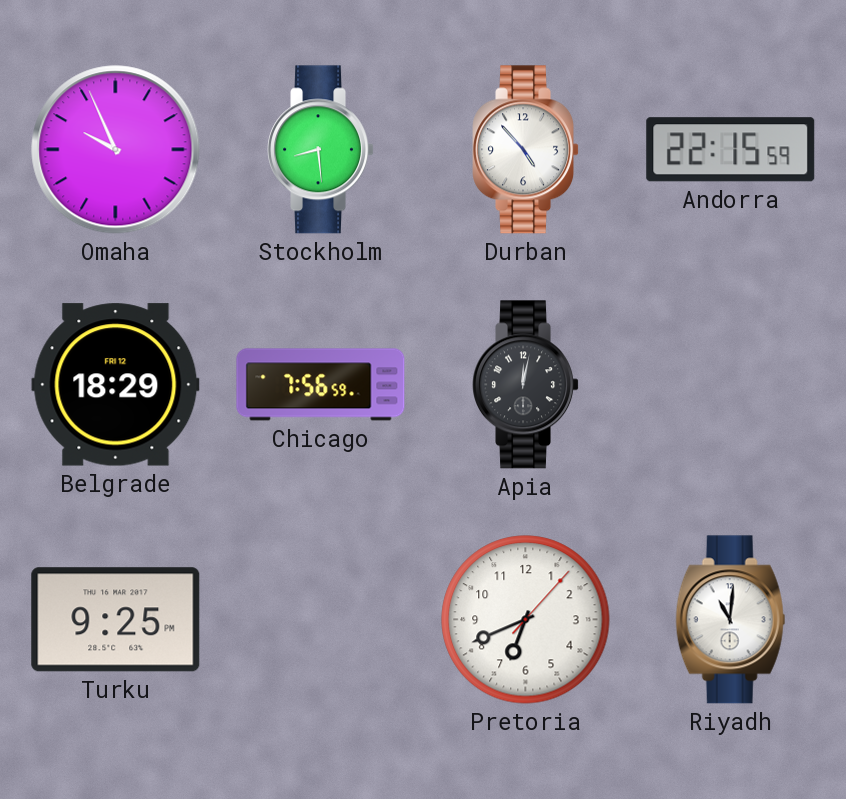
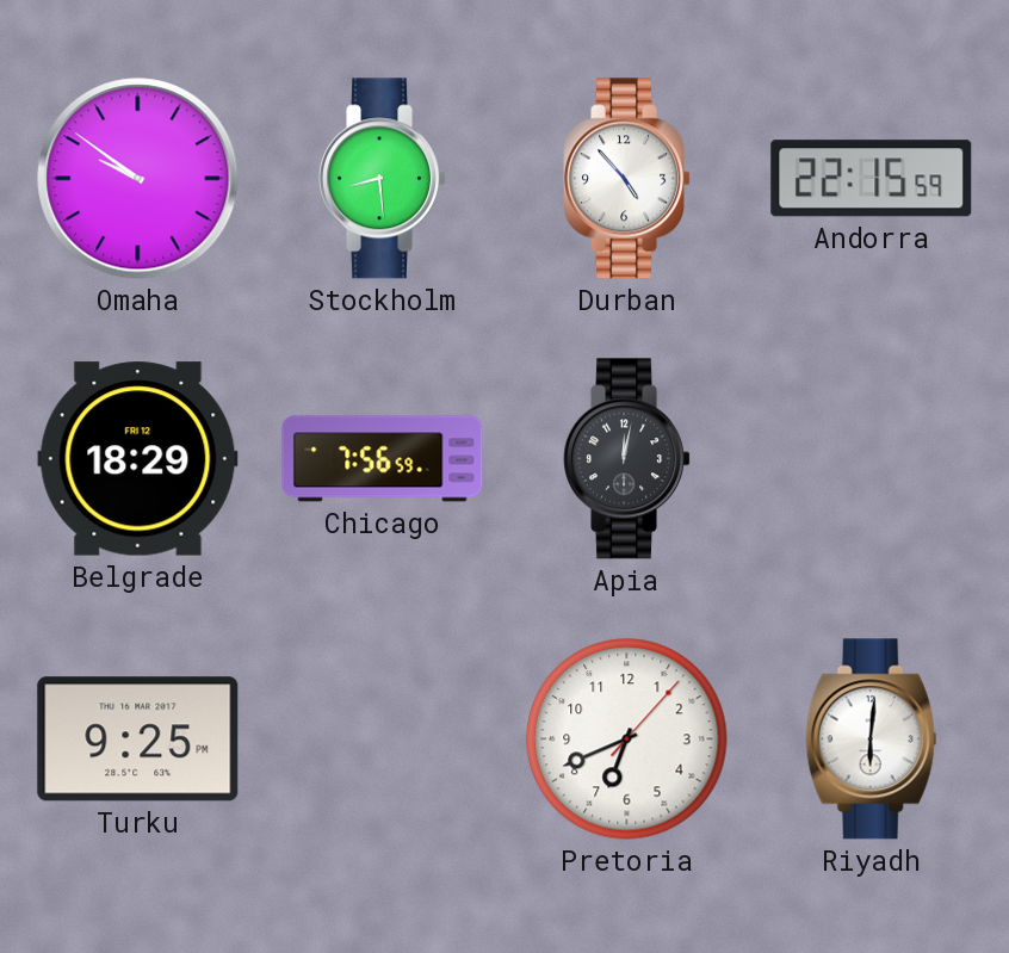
Omaha: 9:56 -> 9:51
Riyadh: 11:01 -> 6:01
